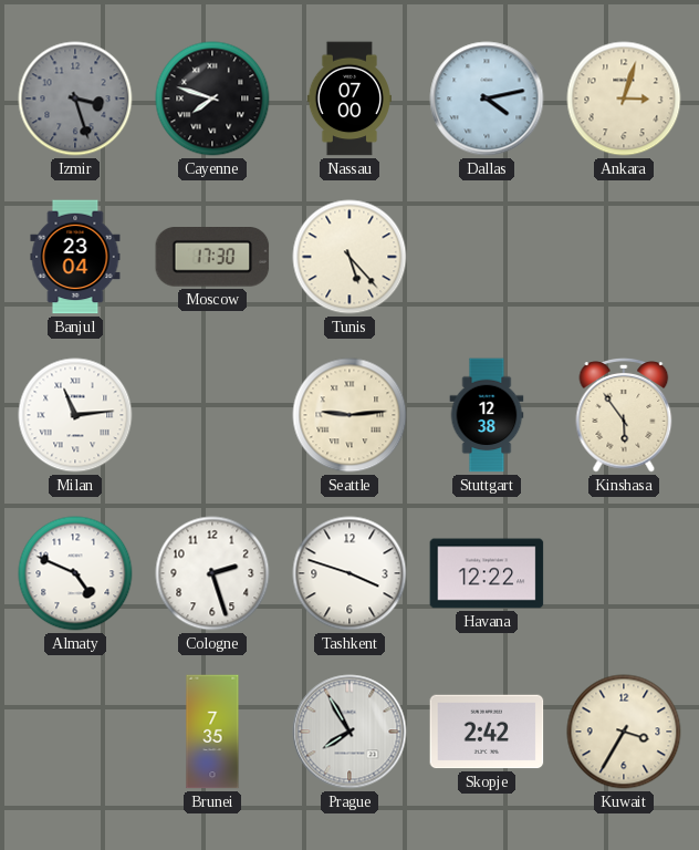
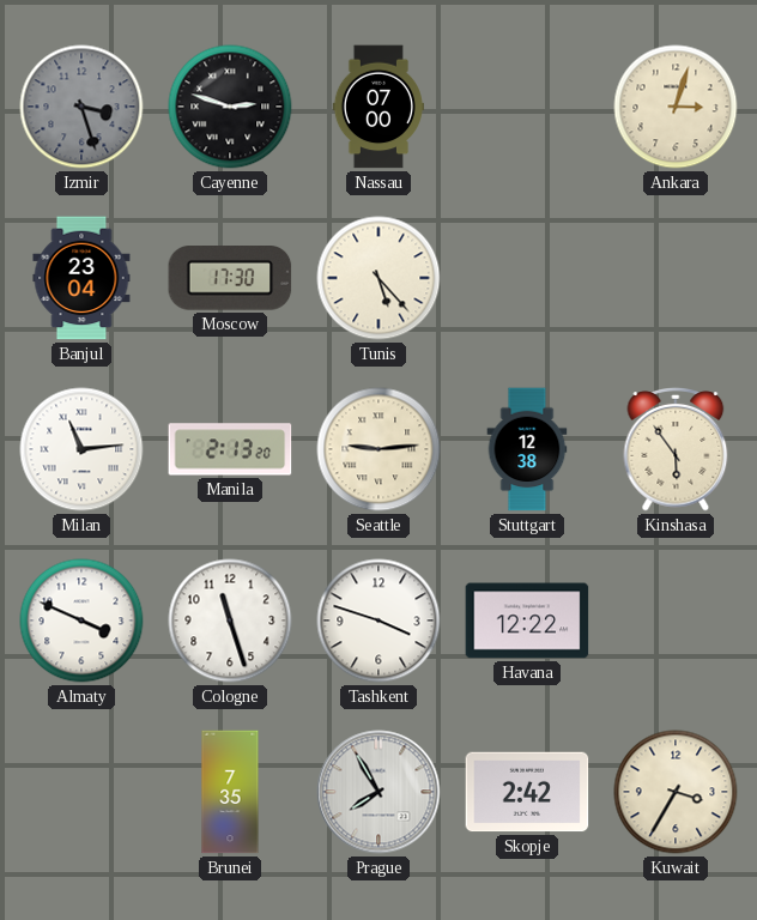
Cayenne: 7:48 -> 2:48
Dallas: 4:13 -> none
Manila: none -> 2:13
Almaty: 4:49 -> 3:49
Cologne: 2:27 -> 11:27
